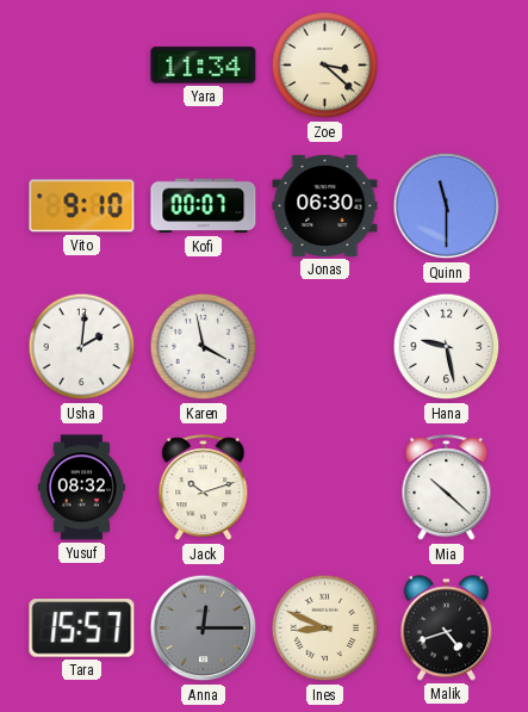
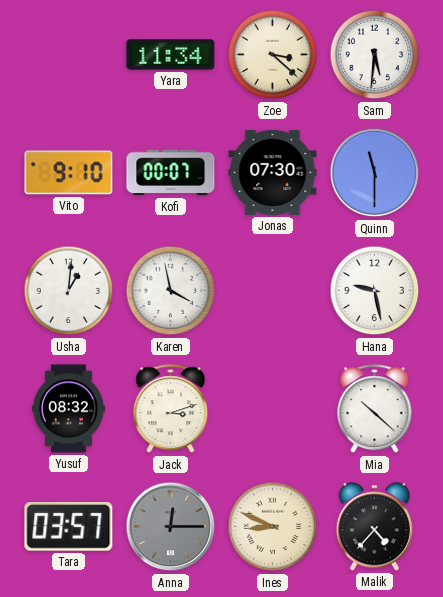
Sam: none -> 5:31
Jonas: 06:30 -> 07:30
Usha: 2:01 -> 1:01
Jack: 10:12 -> 3:12
Tara: 15:57 -> 03:57
Malik: 4:42 -> 4:37
